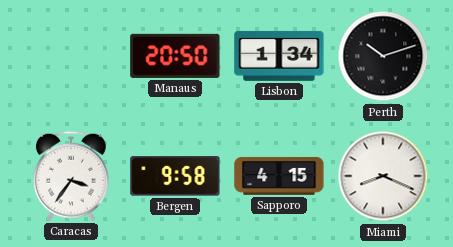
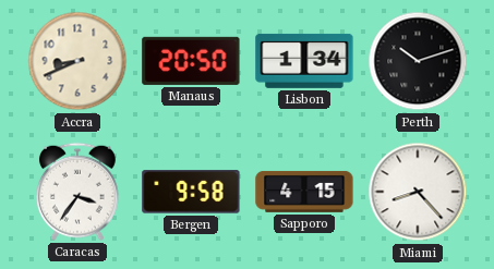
Accra: none -> 8:41
Miami: 8:19 -> 8:23
